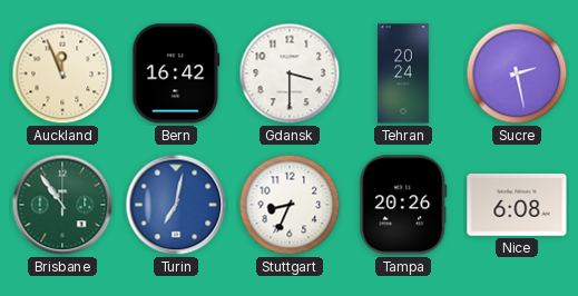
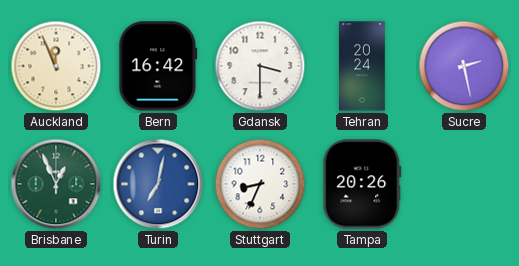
Brisbane: 10:54 -> 12:56
Nice: 6:08 -> none
